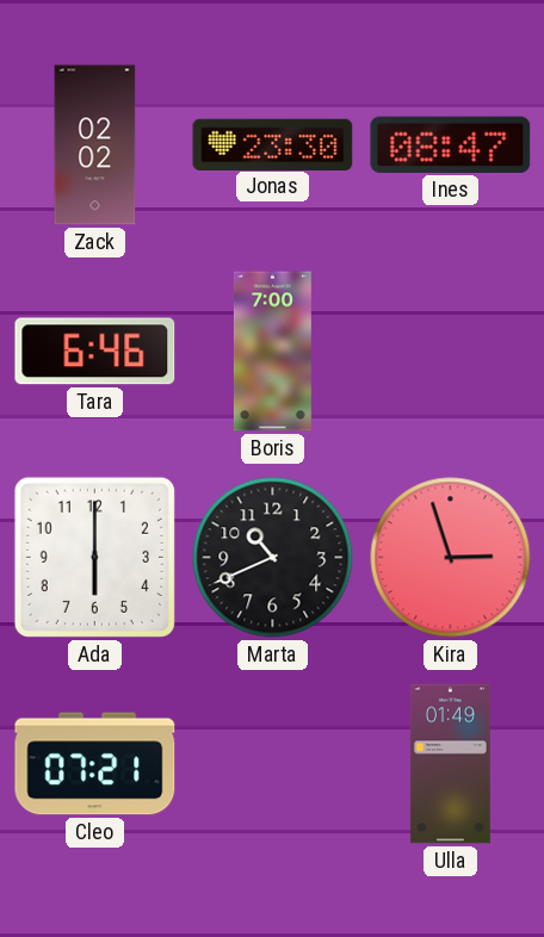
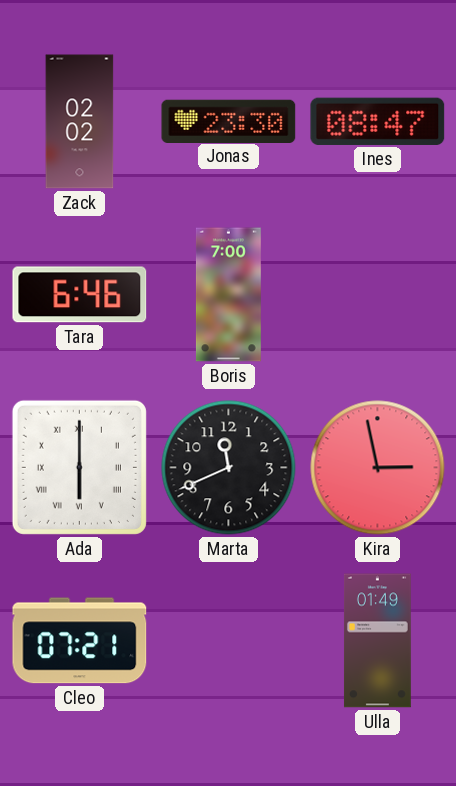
Ada numerals: Arabic -> Roman
Marta: 10:41 -> 11:41
Kira: 2:57 -> 2:58
